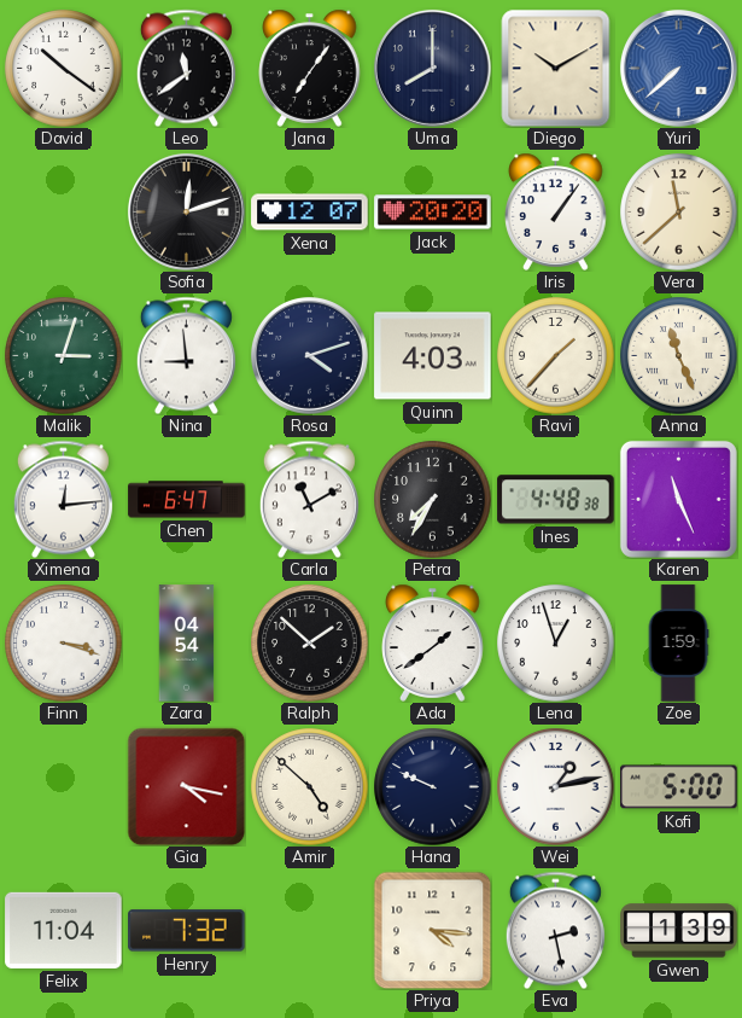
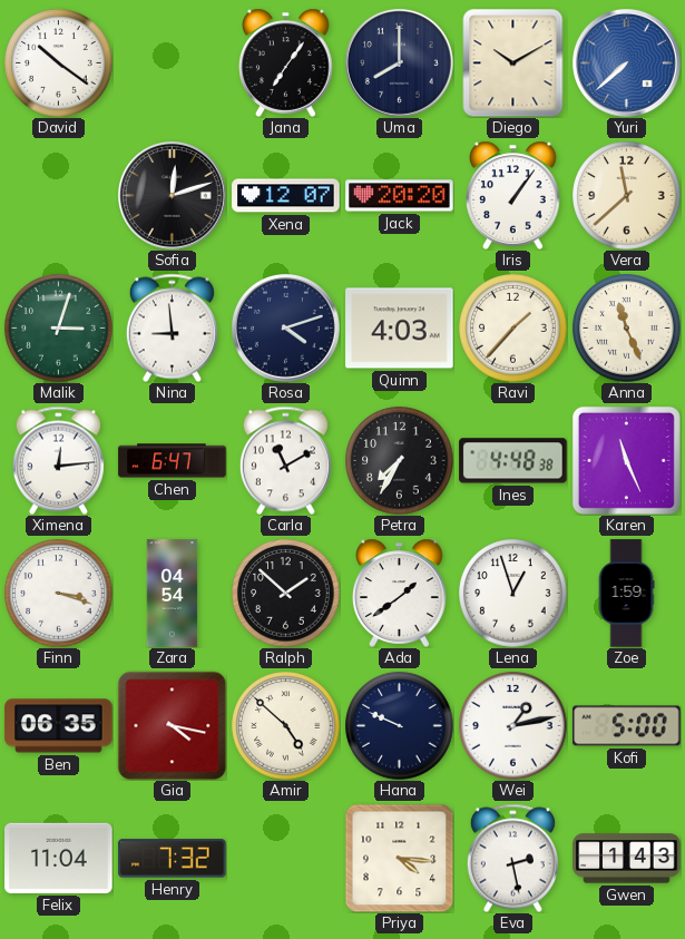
Leo: 11:39 -> none
Ben: none -> 06:35
Gwen: 1:39 -> 1:43
